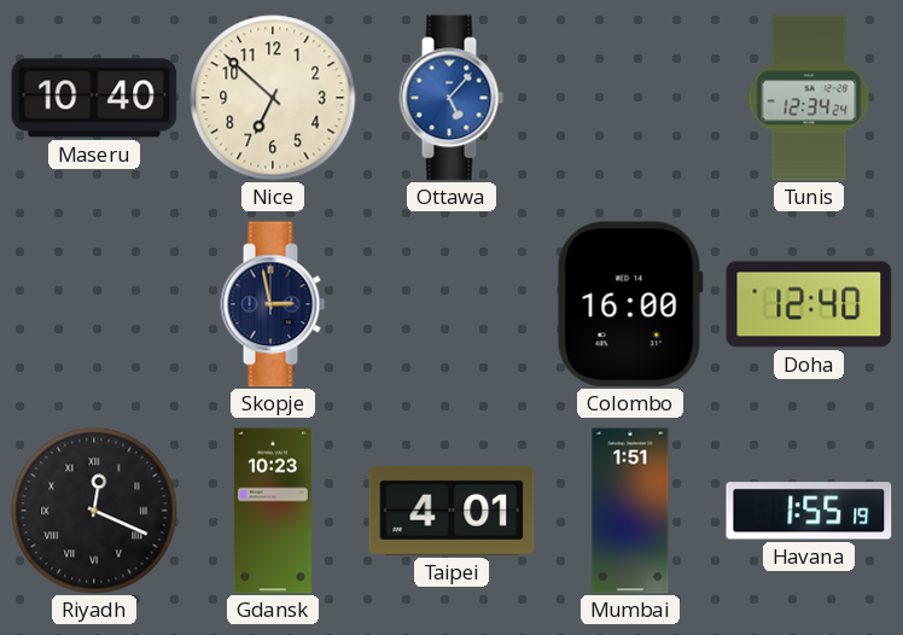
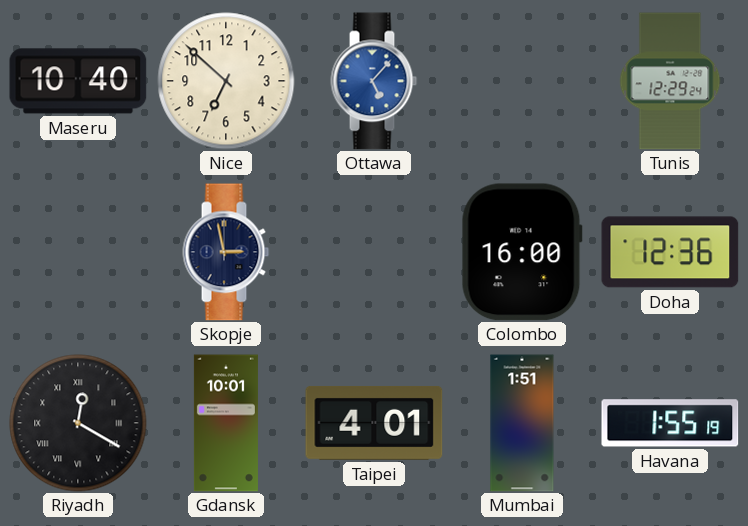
Tunis: 12:34 -> 12:29
Doha: 12:40 -> 12:36
Riyadh: 12:19 -> 12:20
Gdansk: 10:23 -> 10:01
